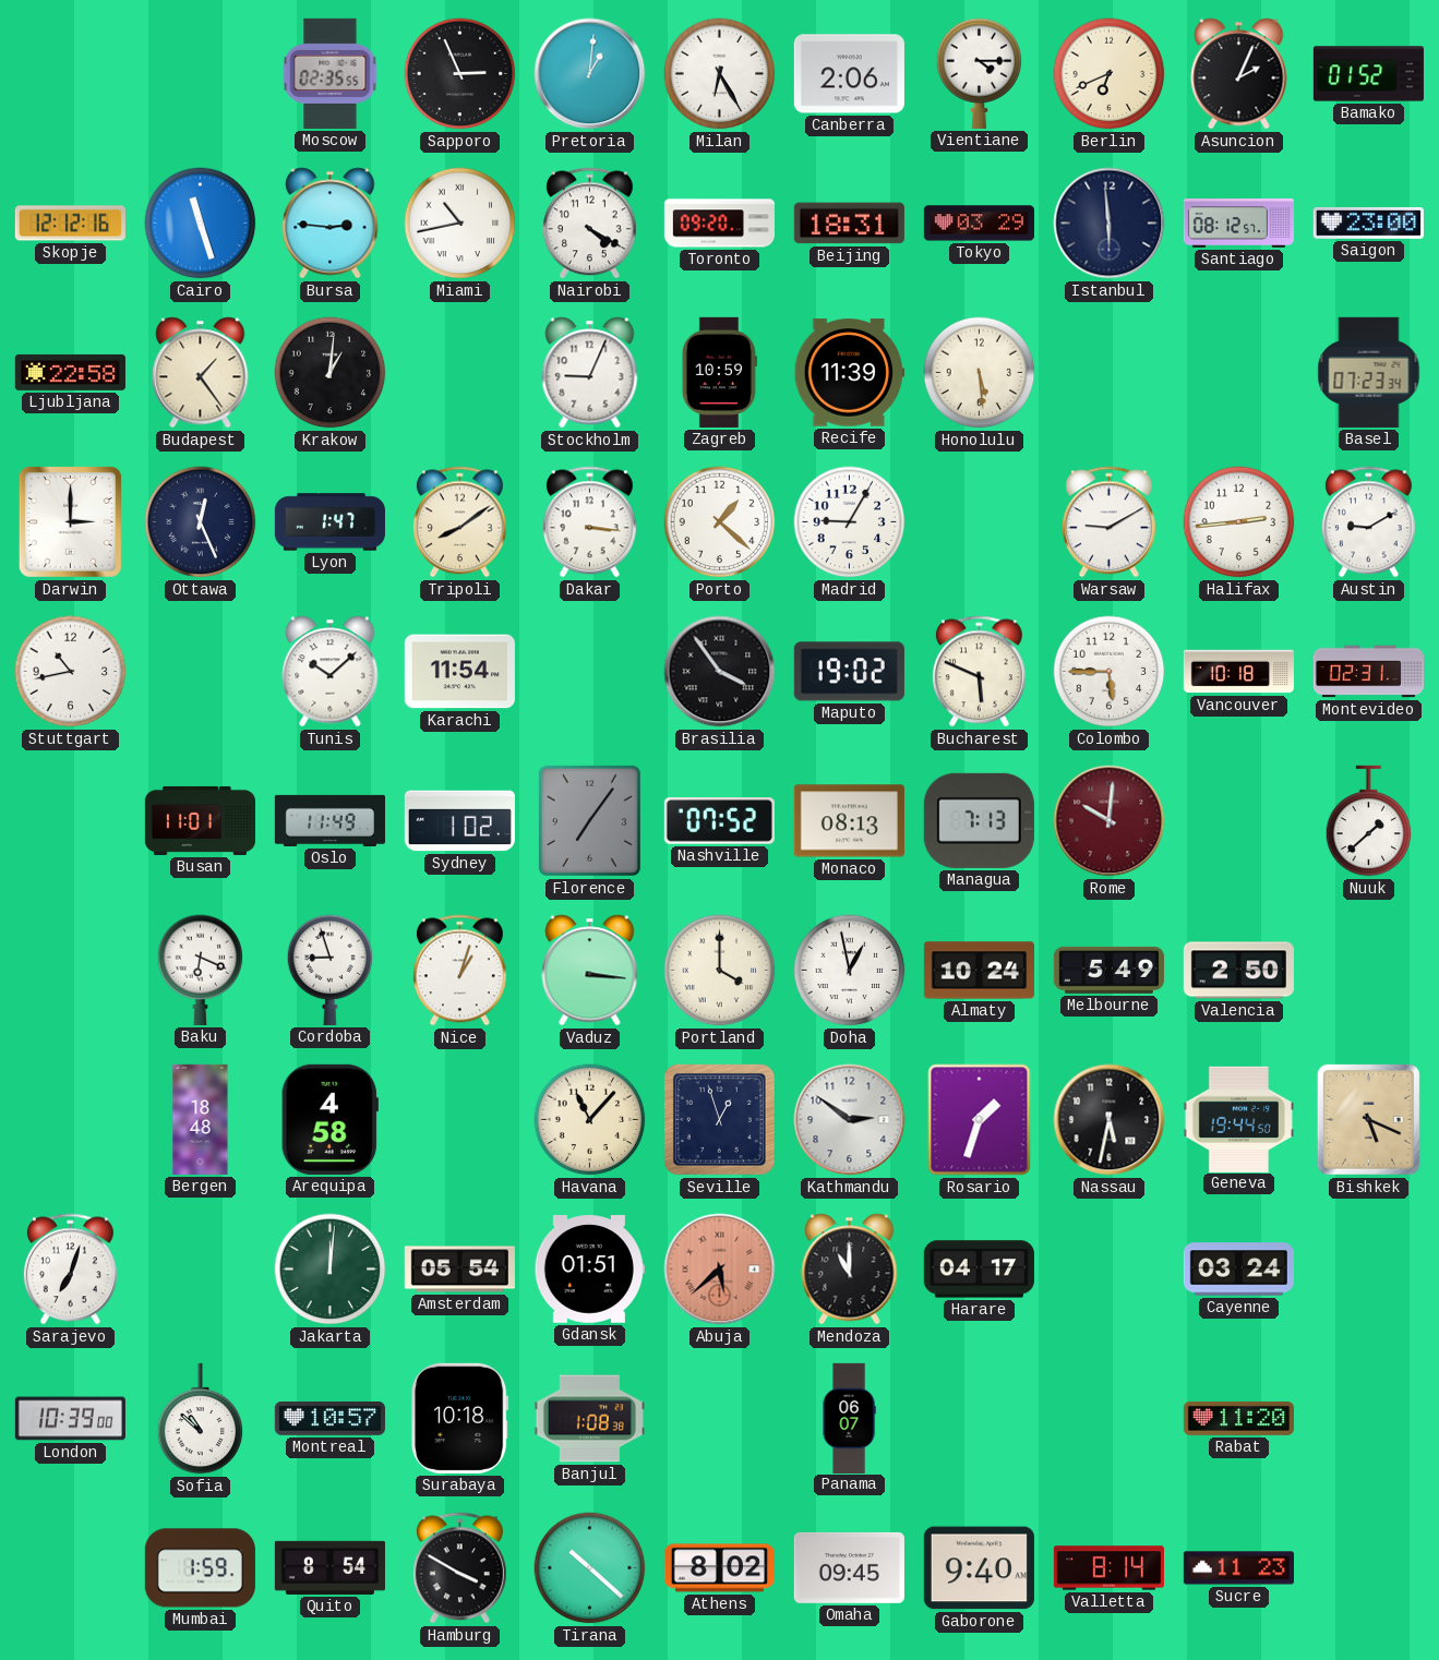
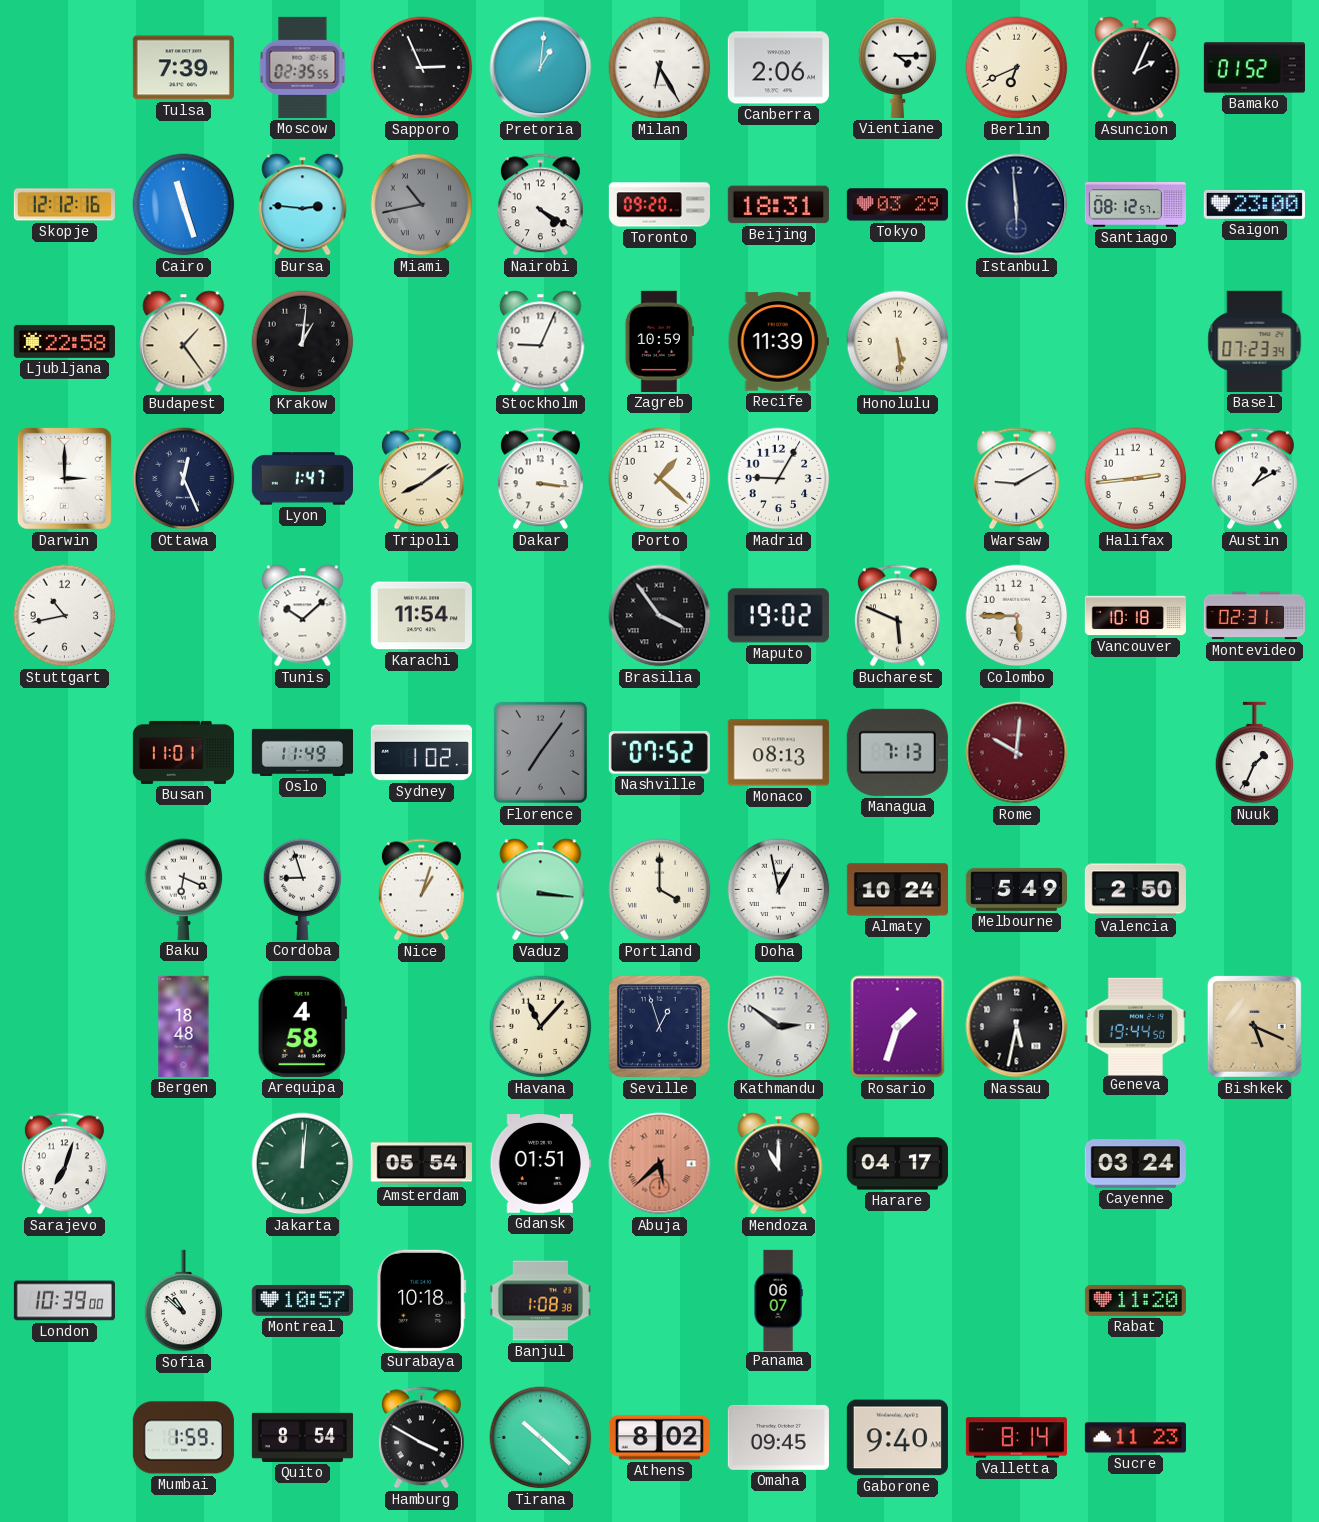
Tulsa: none -> 7:39
Miami dial: white -> grey
Austin: 9:10 -> 1:10
Nuuk: 1:38 -> 1:34
